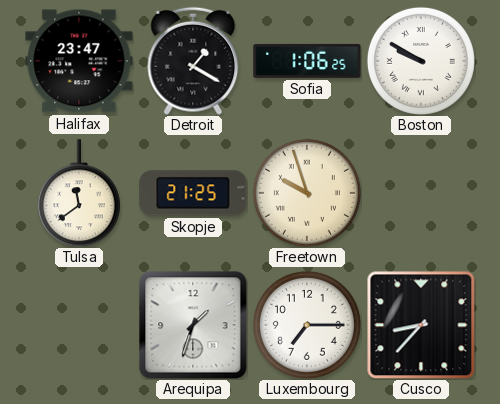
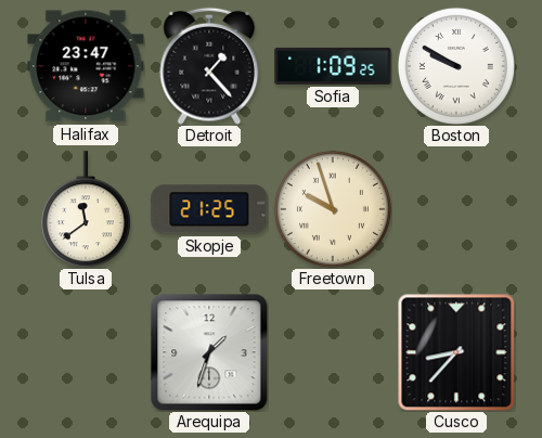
Detroit: 1:20 -> 1:23
Sofia: 1:06 -> 1:09
Luxembourg: 7:15 -> none
